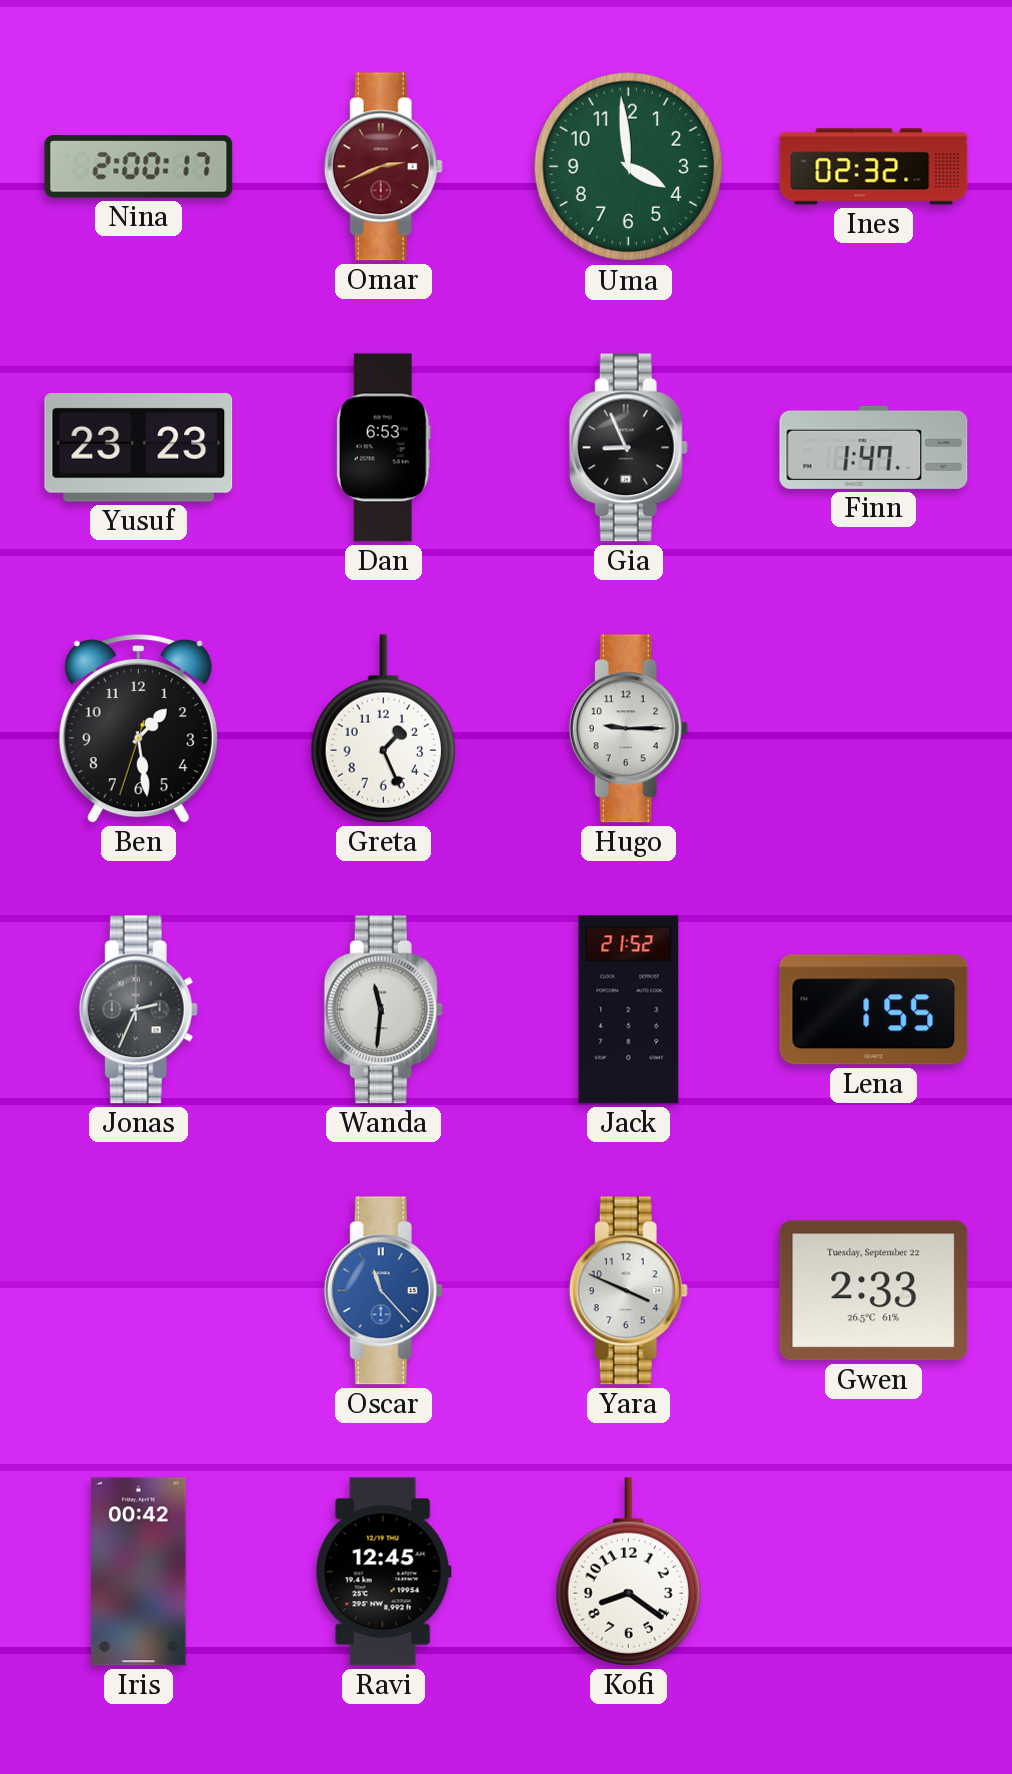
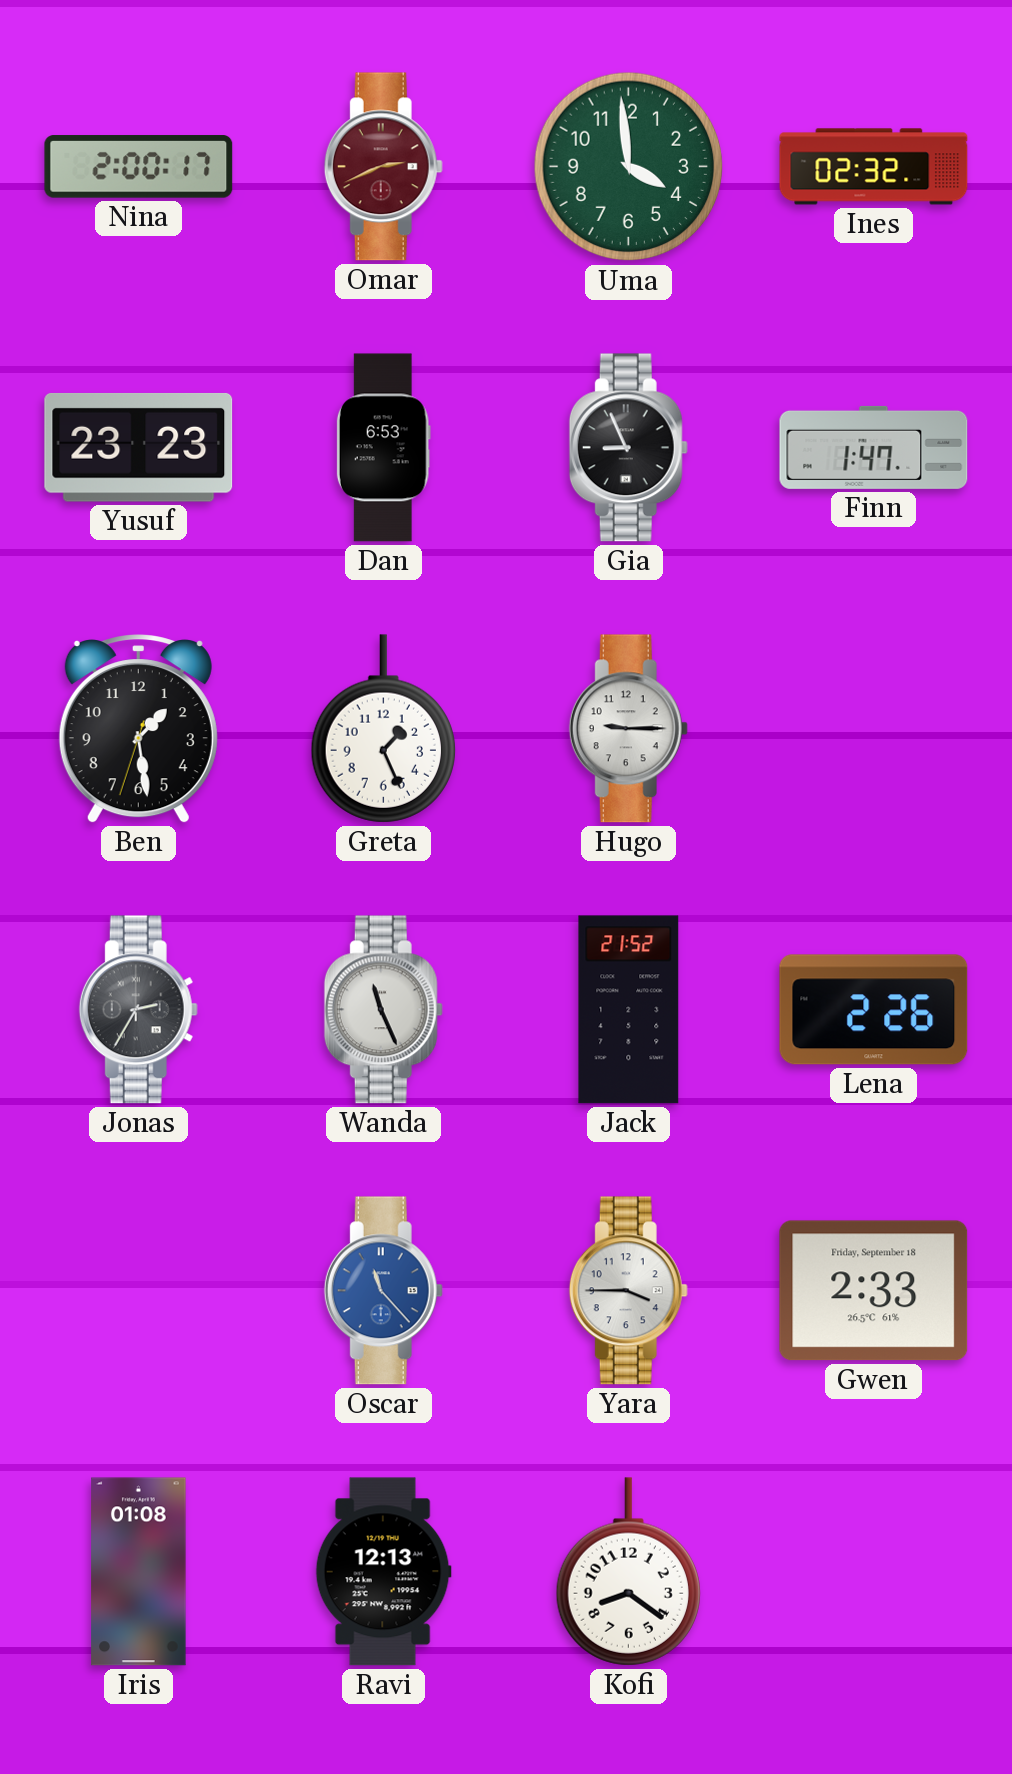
Jonas: 2:34 -> 2:35
Wanda: 11:31 -> 11:26
Lena: 1:55 -> 2:26
Yara: 3:49 -> 3:45
Gwen date: Tuesday, September 22 -> Friday, September 18
Iris: 00:42 -> 01:08
Ravi: 12:45 -> 12:13
